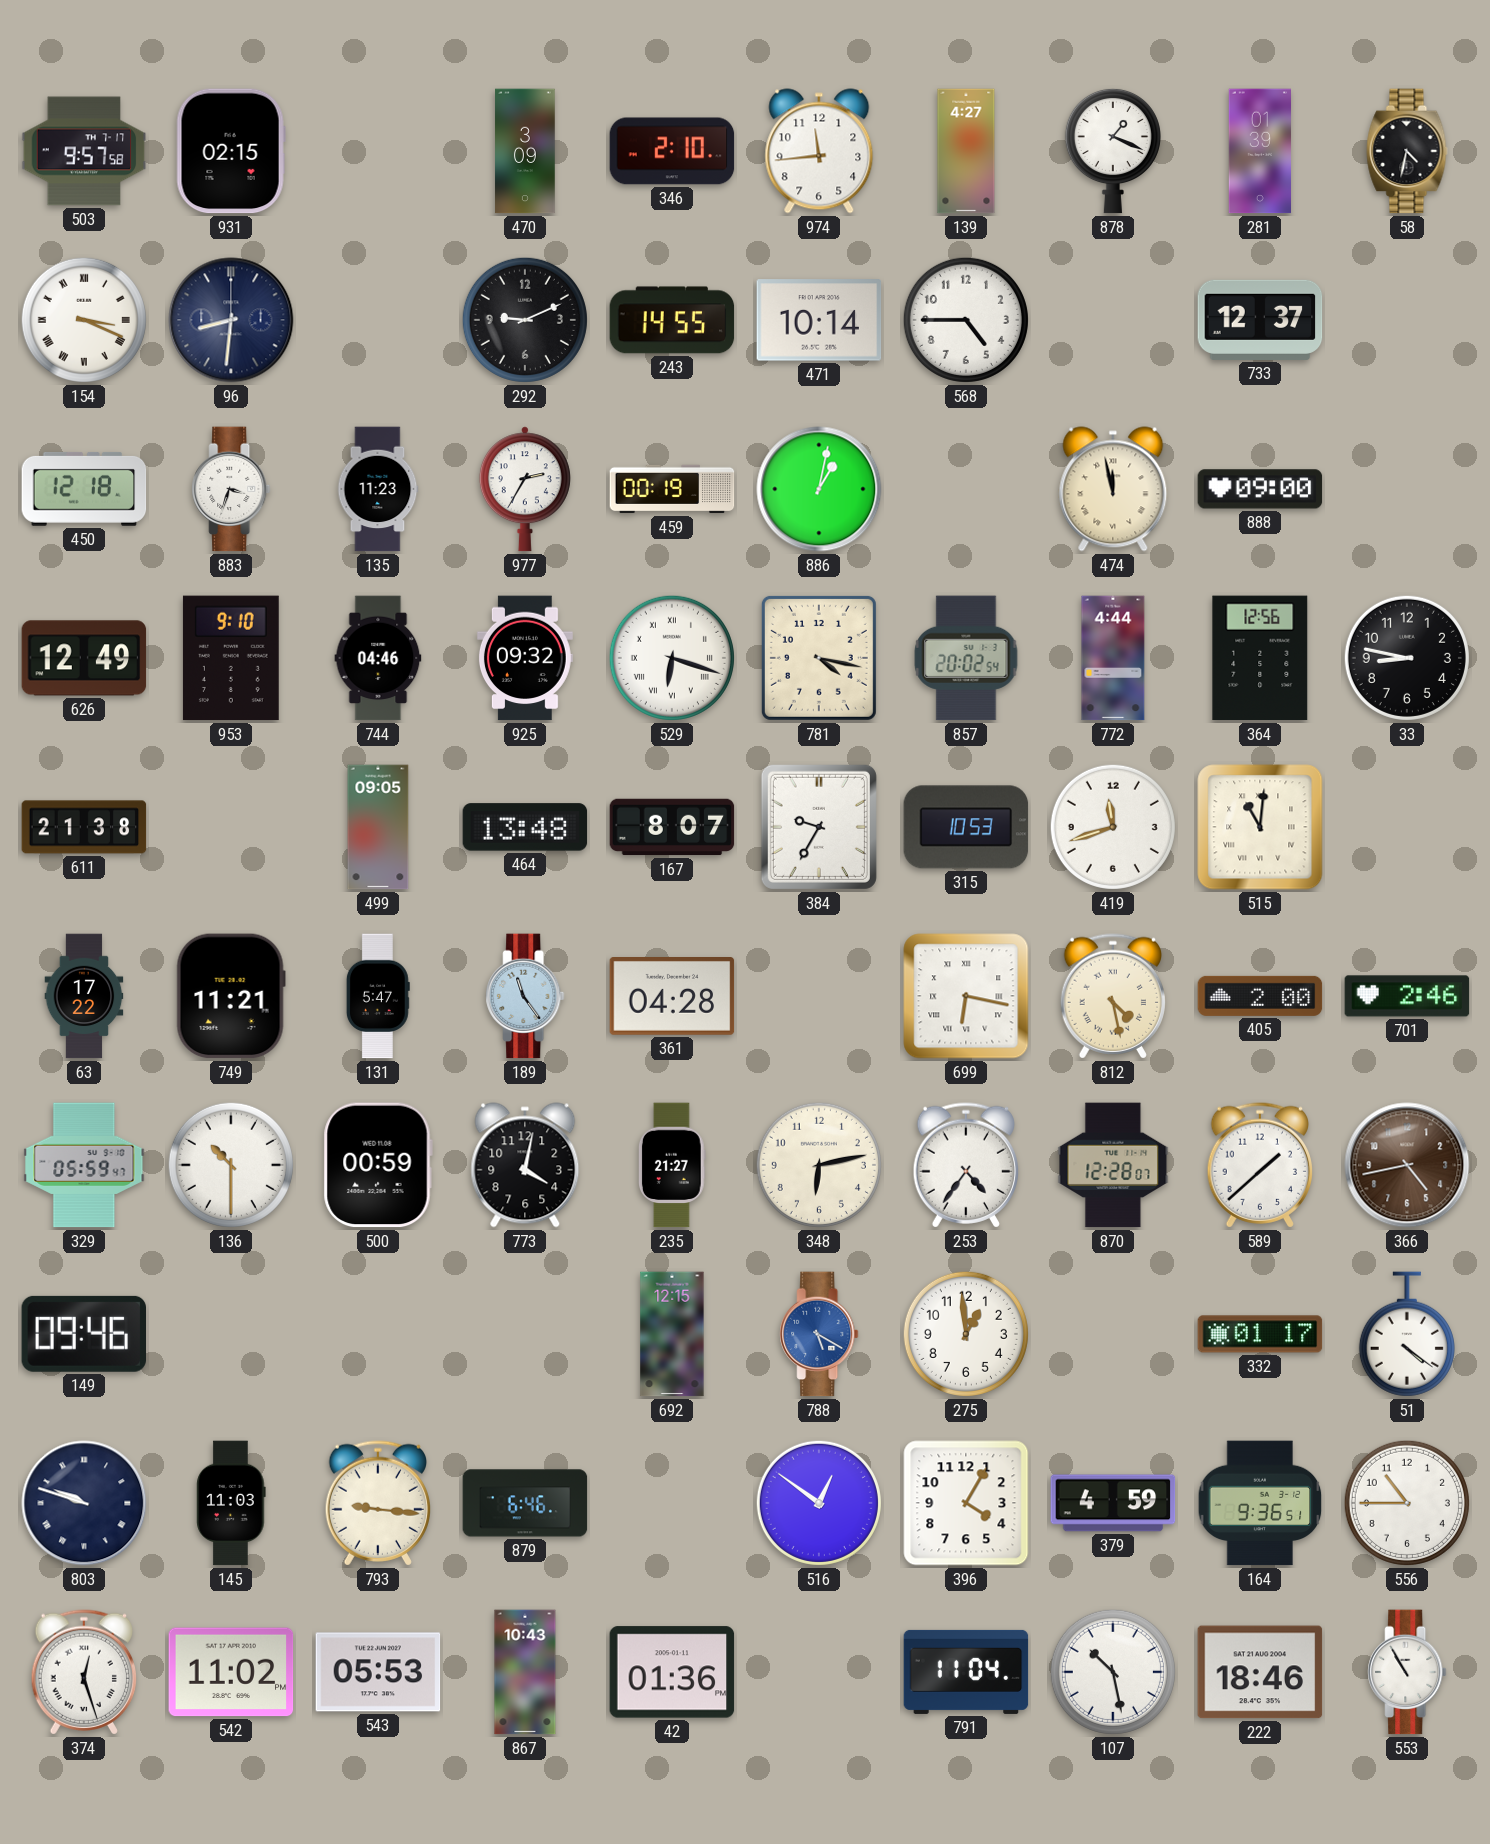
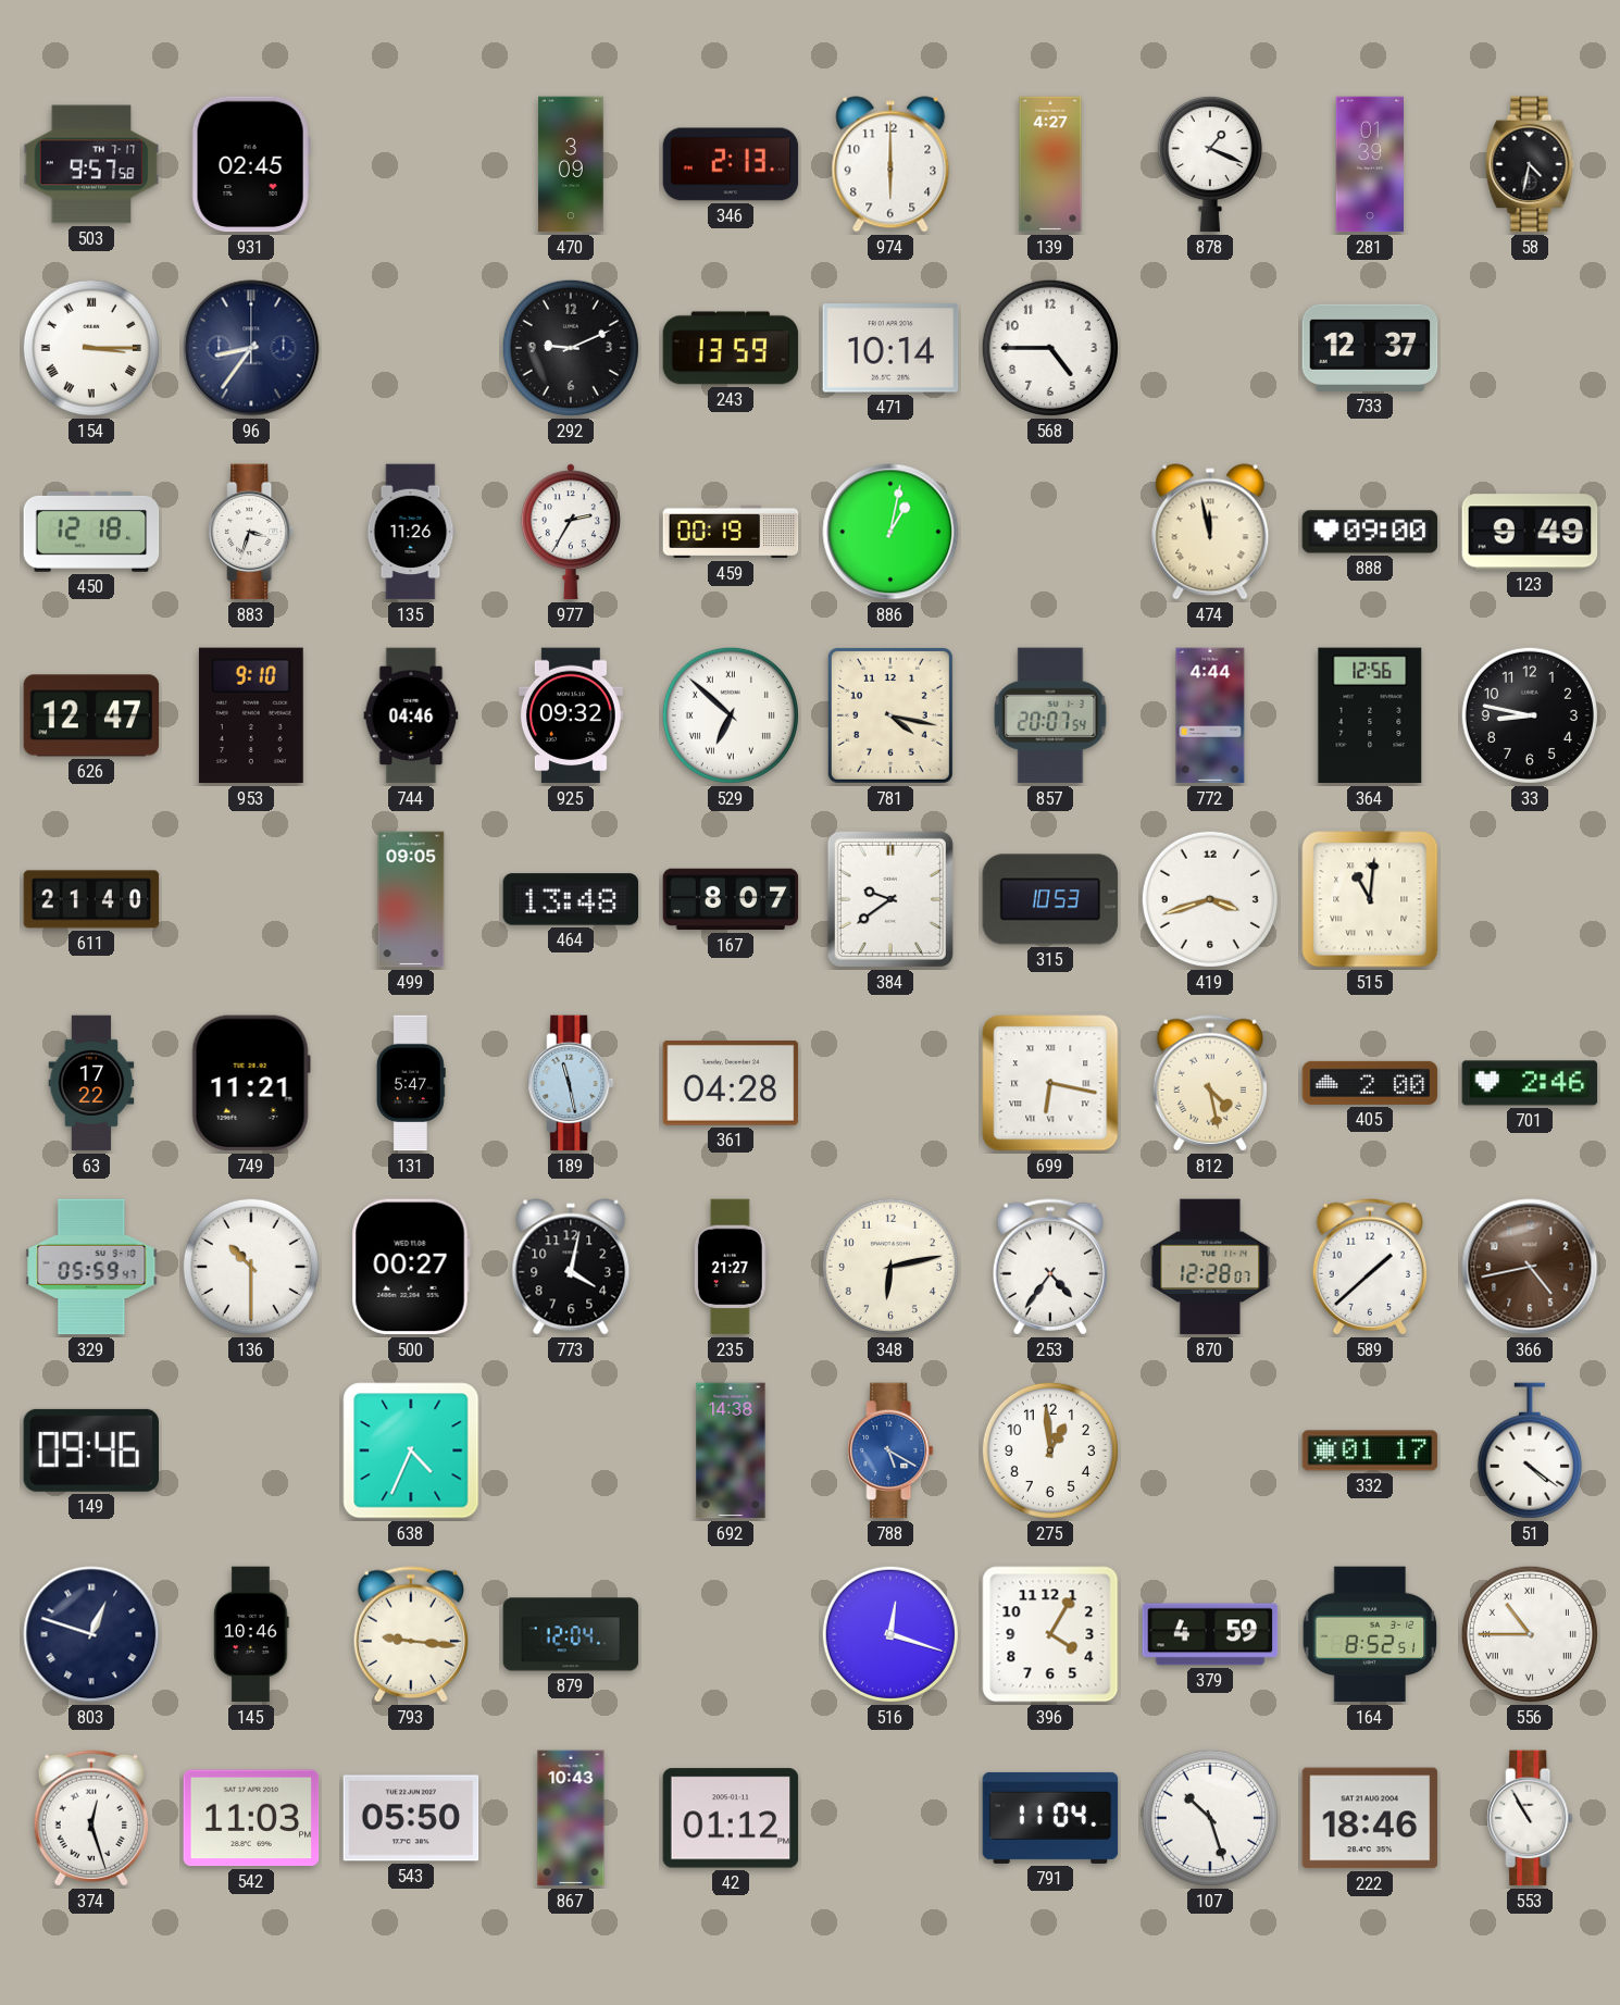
931: 02:15 -> 02:45
346: 2:10 -> 2:13
974: 11:44 -> 6:00
154: 3:19 -> 3:15
96: 8:31 -> 8:36
243: 14:55 -> 13:59
135: 11:23 -> 11:26
123: none -> 9:49
626: 12:49 -> 12:47
529: 6:18 -> 6:52
857: 20:02 -> 20:07
611: 21:38 -> 21:40
384: 9:35 -> 9:39
419: 11:42 -> 3:42
189: 11:24 -> 11:28
500: 00:59 -> 00:27
638: none -> 4:34
692: 12:15 -> 14:38
803: 9:48 -> 12:48
145: 11:03 -> 10:46
879: 6:46 -> 12:04
516: 12:51 -> 12:18
164: 9:36 -> 8:52
556 numerals: Arabic -> Roman
542: 11:02 -> 11:03
543: 05:53 -> 05:50
42: 01:36 -> 01:12
107: 10:28 -> 10:27
